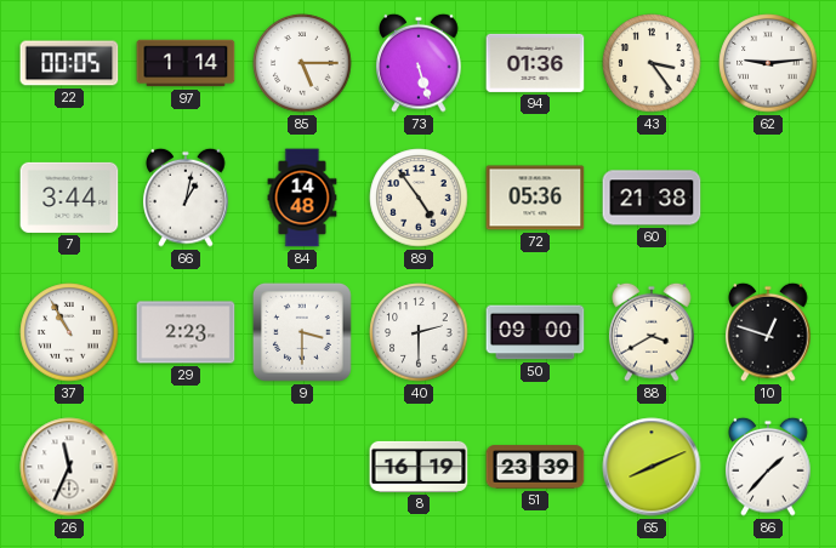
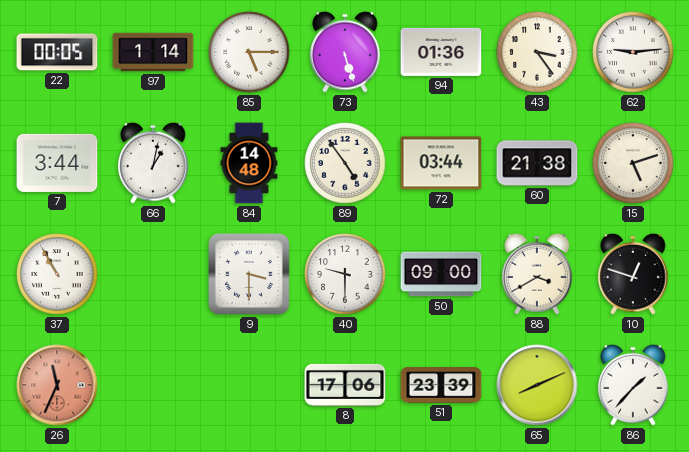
72: 05:36 -> 03:44
15: none -> 5:12
29: 2:23 -> none
40: 2:30 -> 9:30
26 dial: white -> salmon
8: 16:19 -> 17:06
